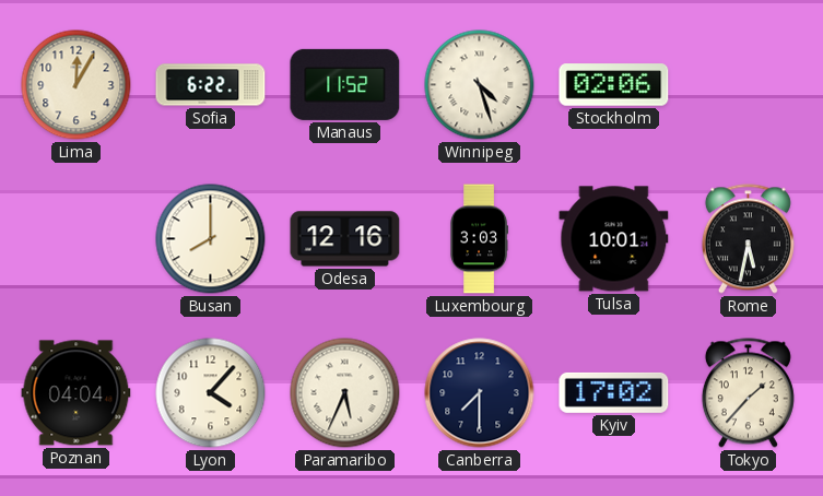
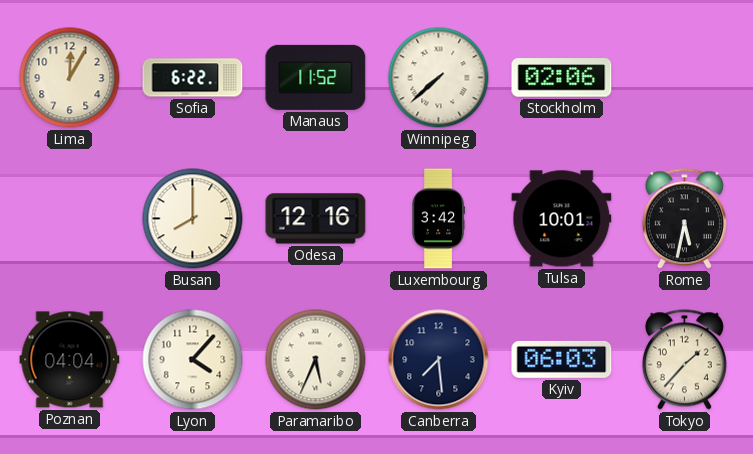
Winnipeg: 4:27 -> 7:38
Luxembourg: 3:03 -> 3:42
Canberra: 7:30 -> 7:29
Kyiv: 17:02 -> 06:03
